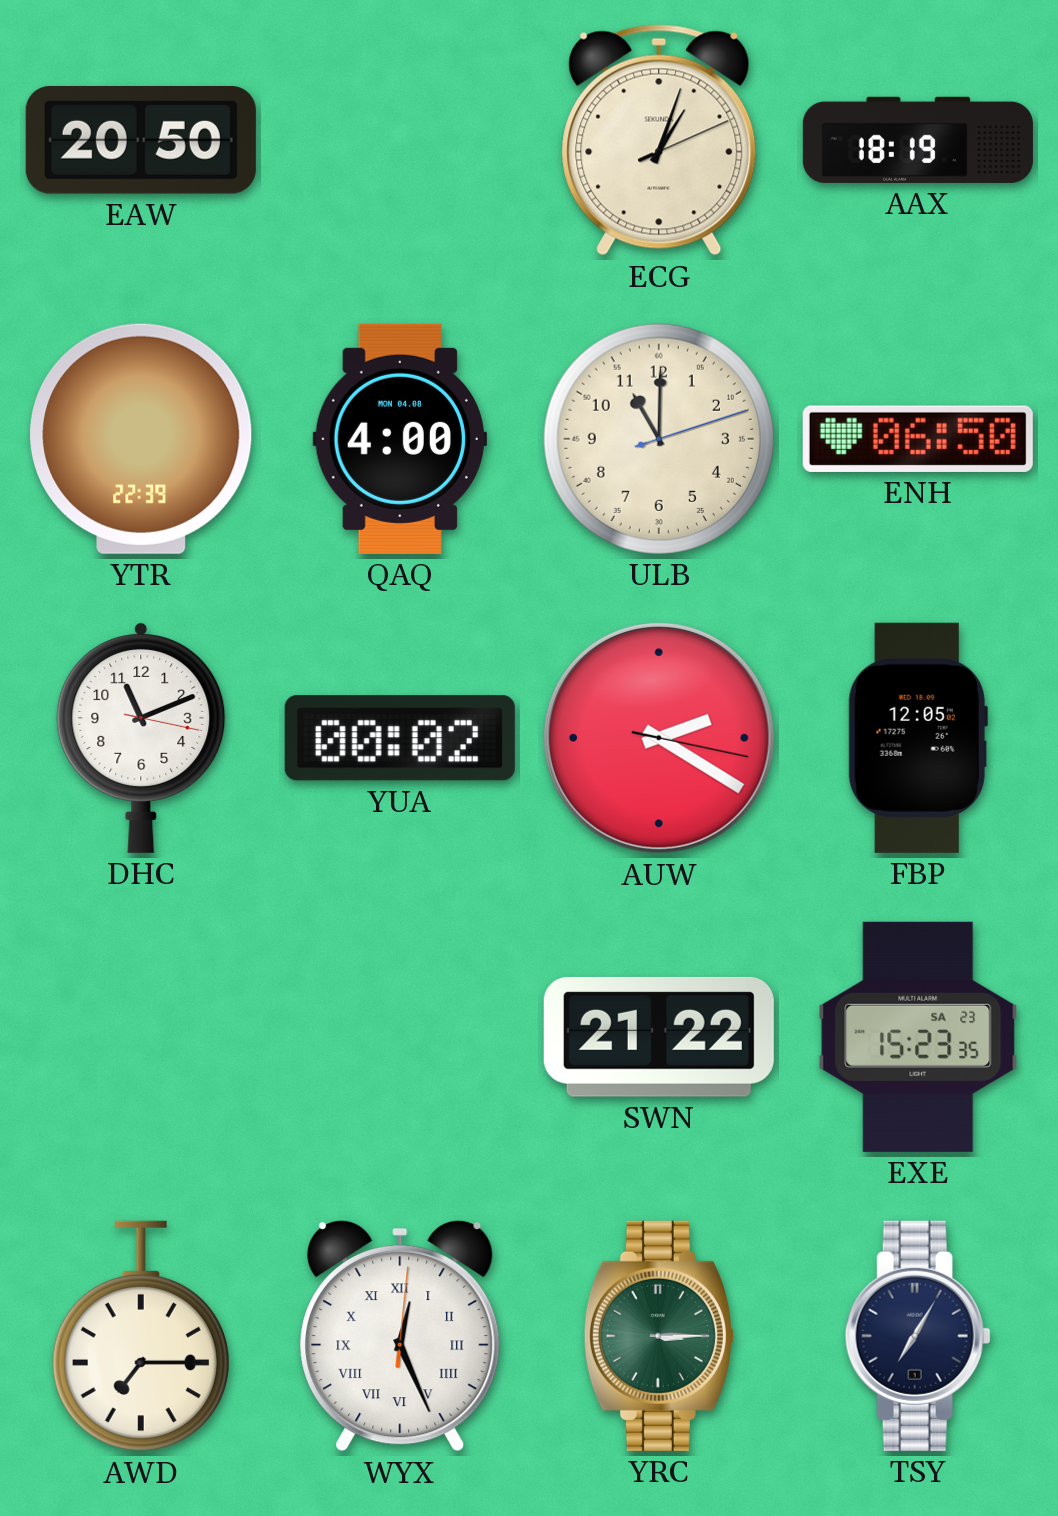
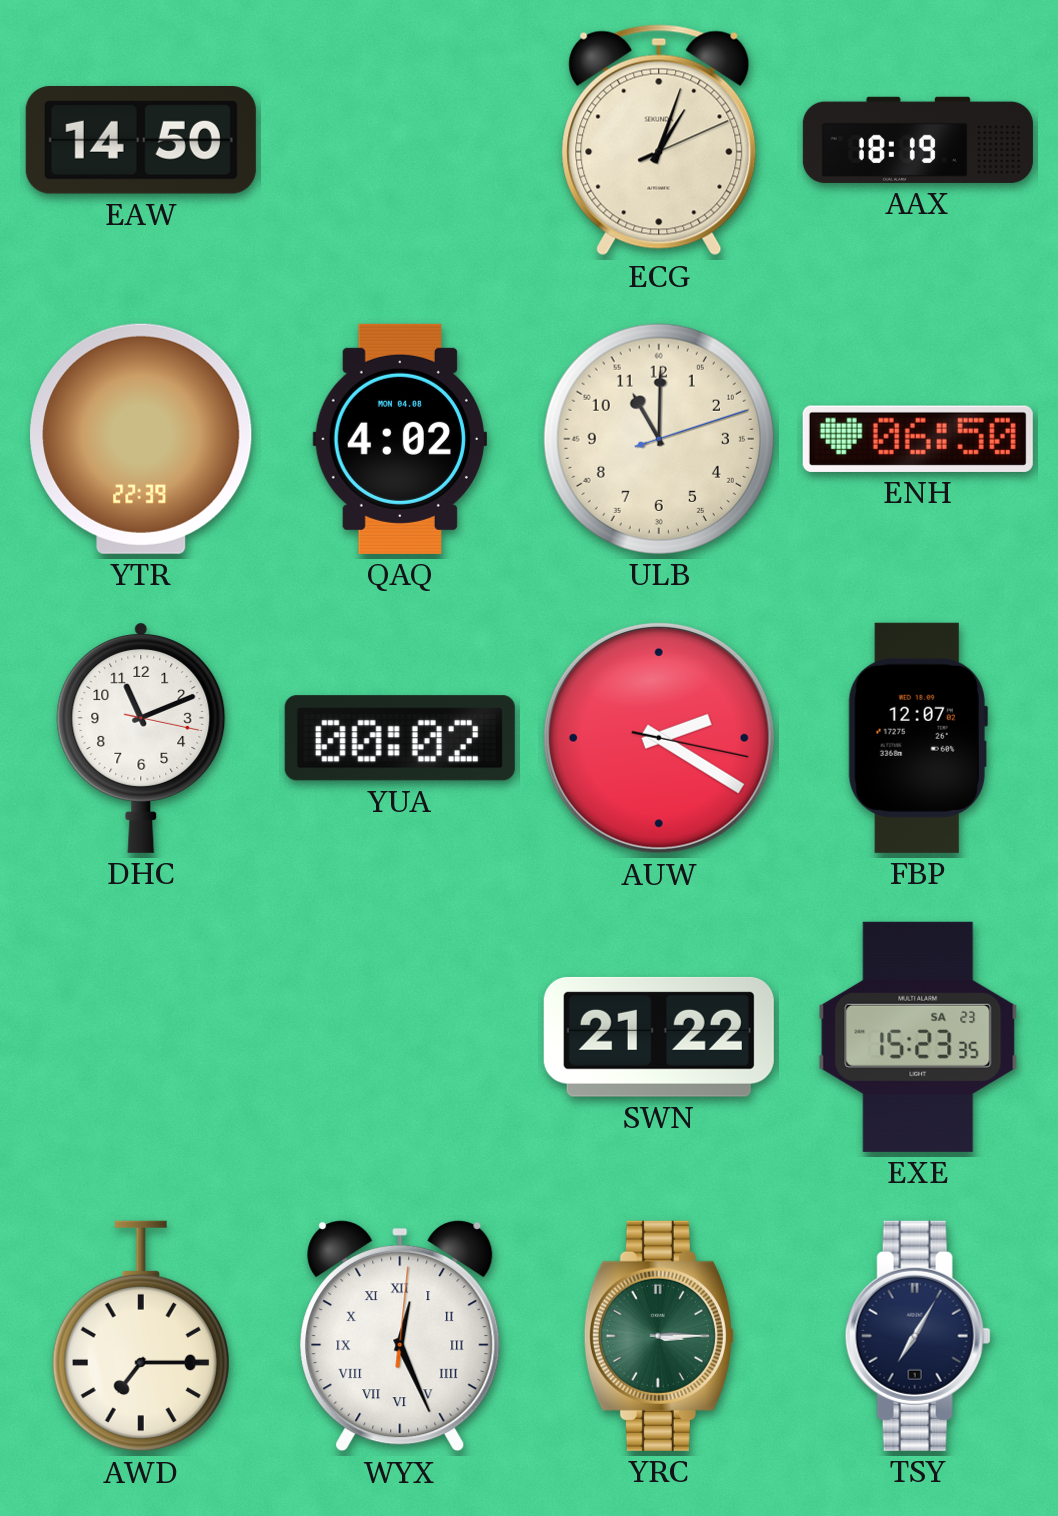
EAW: 20:50 -> 14:50
QAQ: 4:00 -> 4:02
FBP: 12:05 -> 12:07
